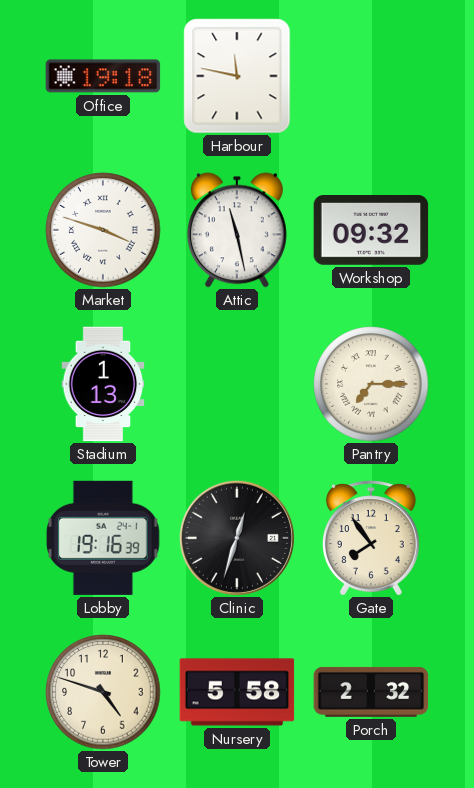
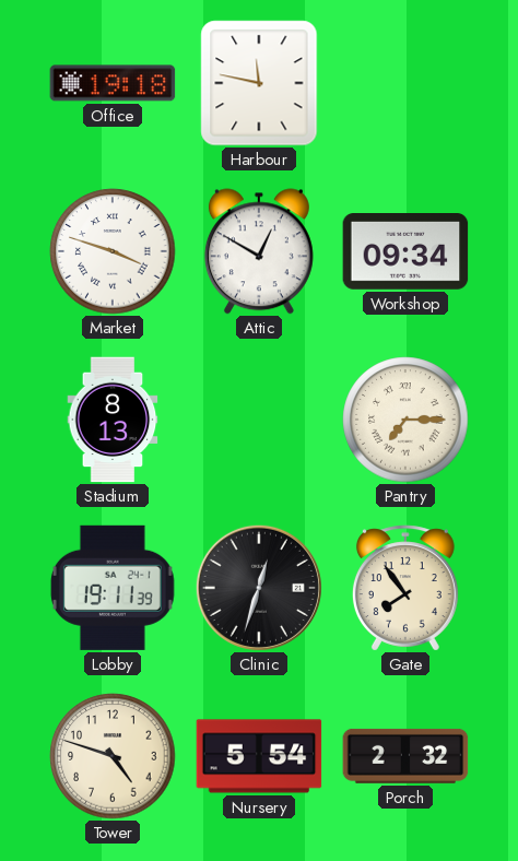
Attic: 11:28 -> 12:50
Workshop: 09:32 -> 09:34
Stadium: 1:13 -> 8:13
Lobby: 19:16 -> 19:11
Nursery: 5:58 -> 5:54
